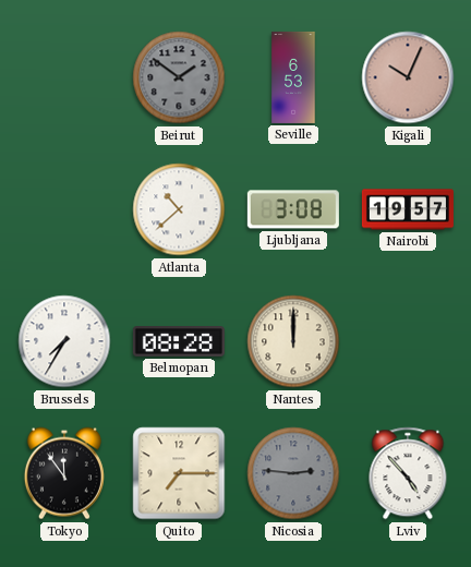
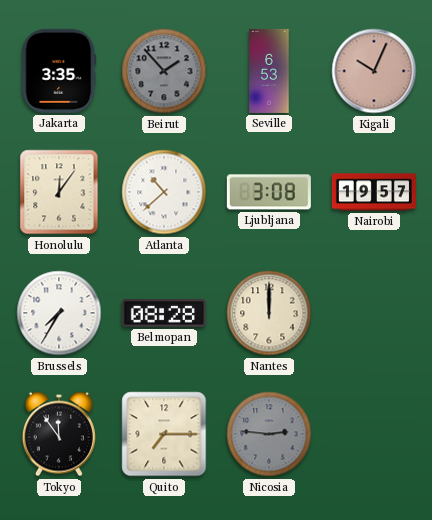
Jakarta: none -> 3:35
Beirut: 1:51 -> 1:53
Honolulu: none -> 12:06
Lviv: 4:53 -> none
